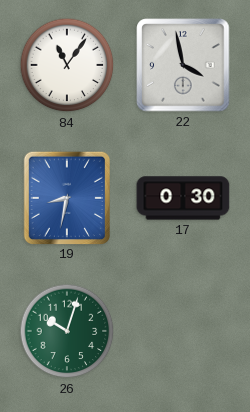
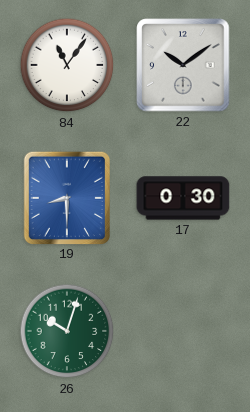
22: 3:58 -> 10:09
19: 8:32 -> 8:30
